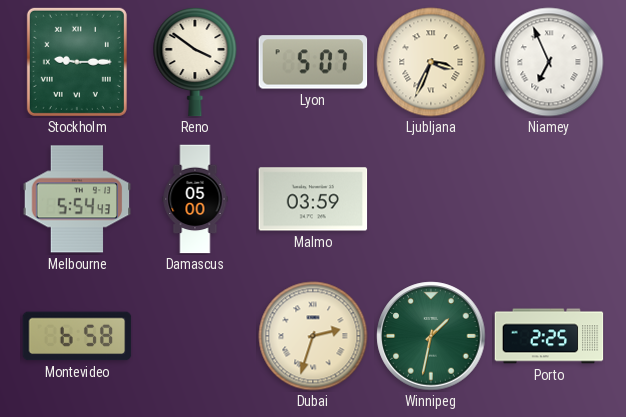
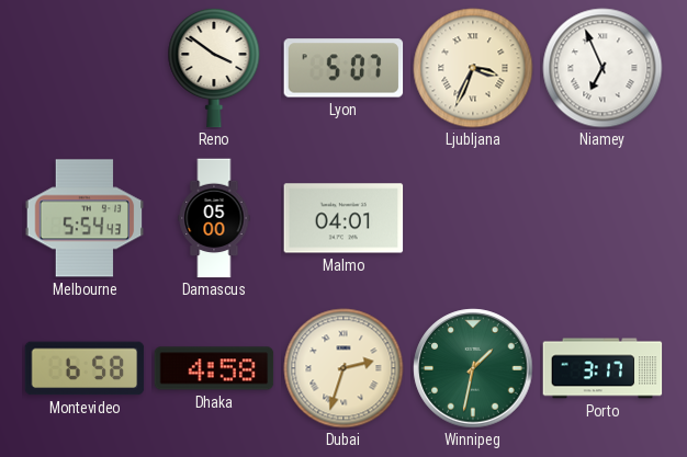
Stockholm: 9:15 -> none
Malmo: 03:59 -> 04:01
Dhaka: none -> 4:58
Porto: 2:25 -> 3:17
